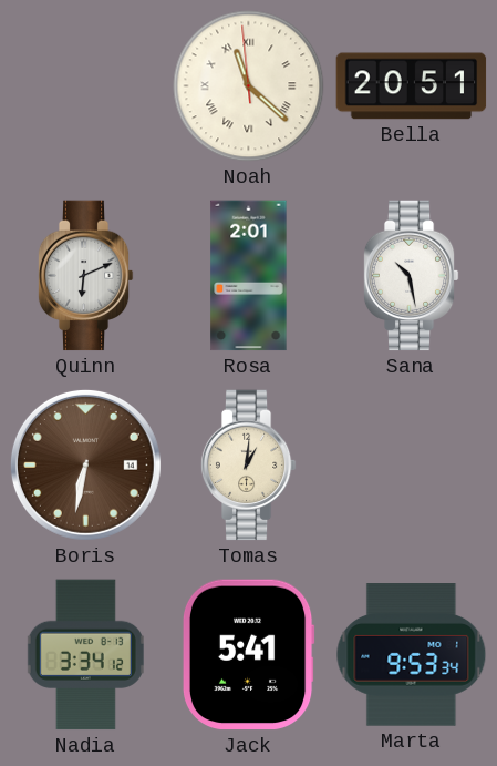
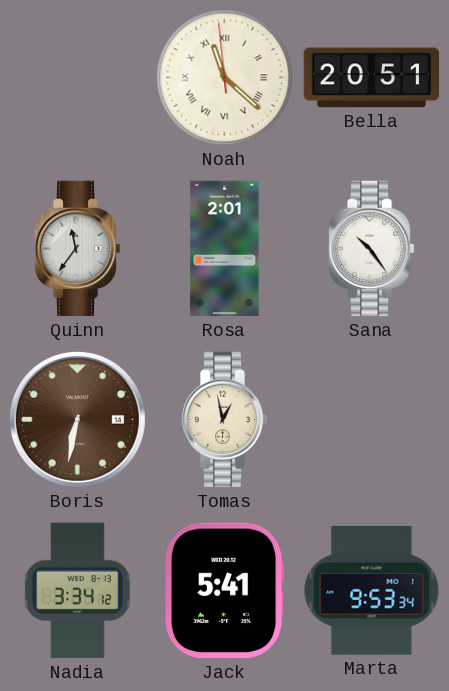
Quinn: 6:11 -> 11:36
Sana: 10:28 -> 10:24
Tomas: 1:01 -> 12:58
